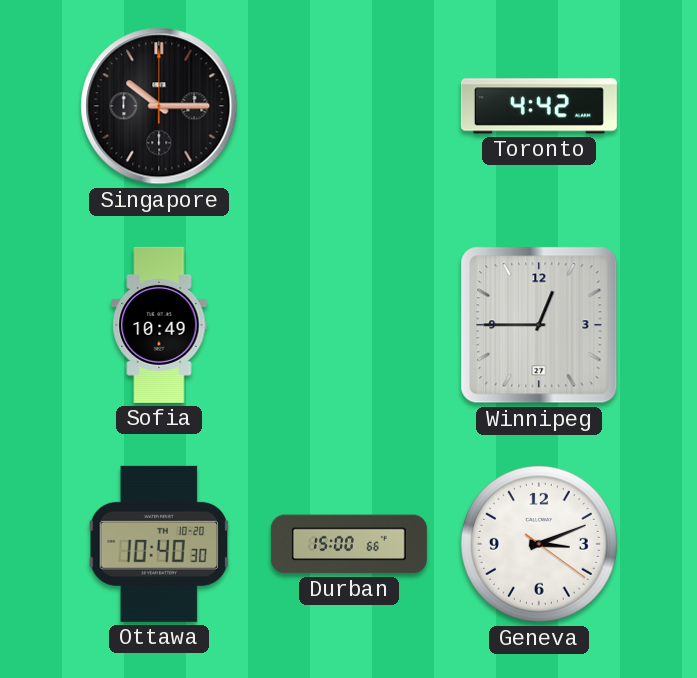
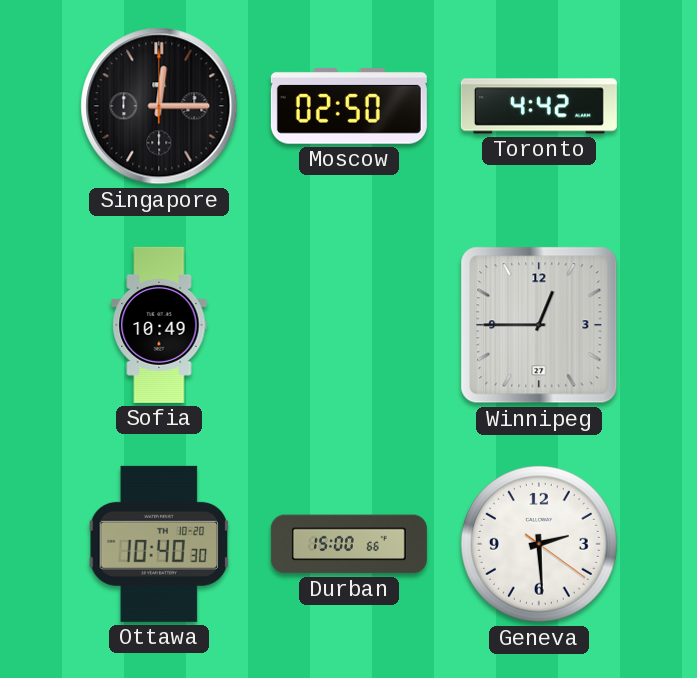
Singapore: 10:15 -> 12:15
Moscow: none -> 02:50
Geneva: 3:11 -> 2:29
